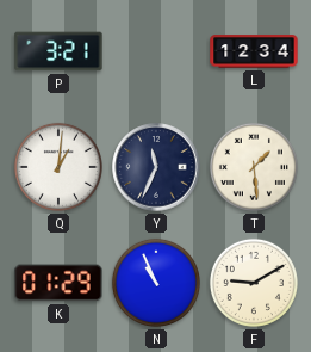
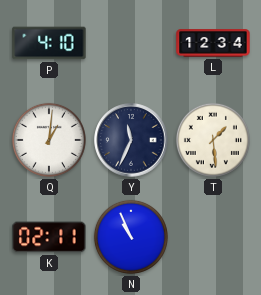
P: 3:21 -> 4:10
K: 01:29 -> 02:11
F: 9:10 -> none
